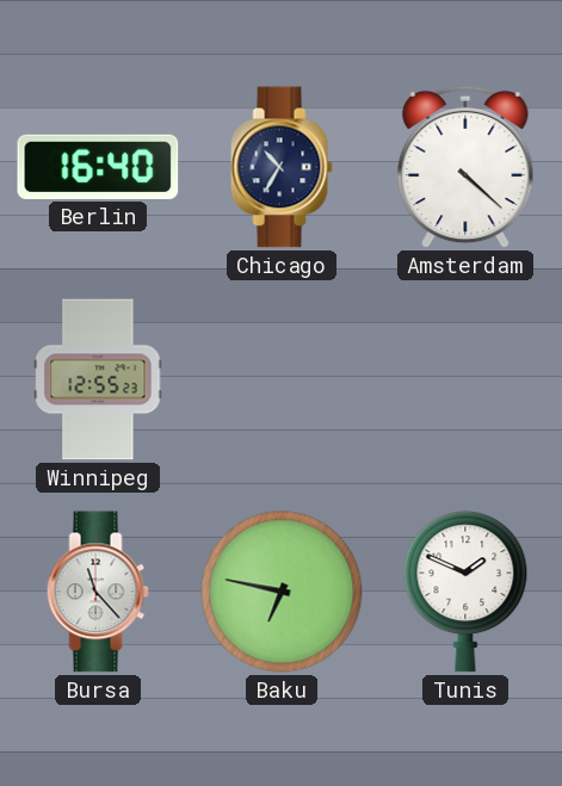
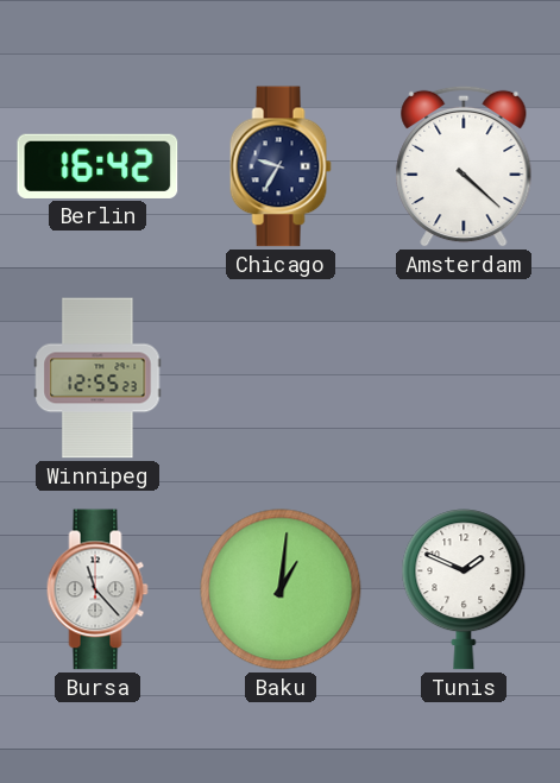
Berlin: 16:40 -> 16:42
Chicago: 10:35 -> 9:35
Baku: 6:47 -> 1:01
